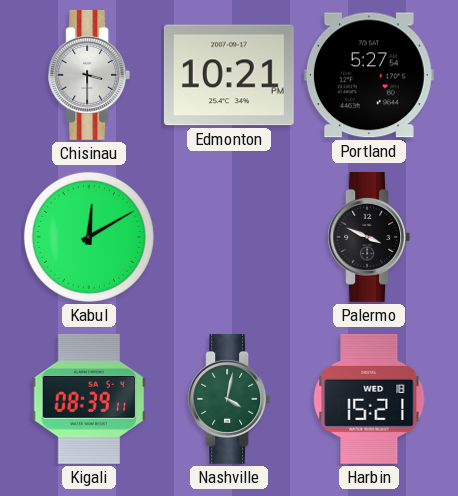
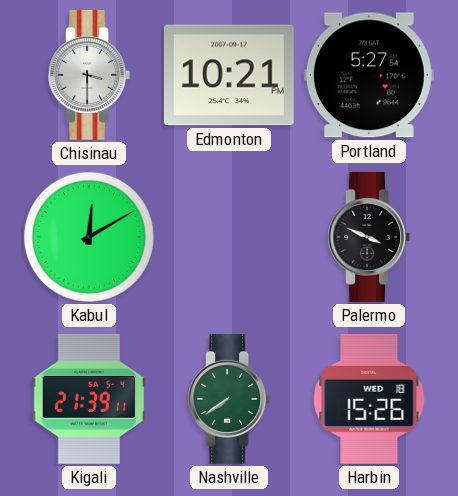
Kigali: 08:39 -> 21:39
Nashville: 4:02 -> 7:39
Harbin: 15:21 -> 15:26
